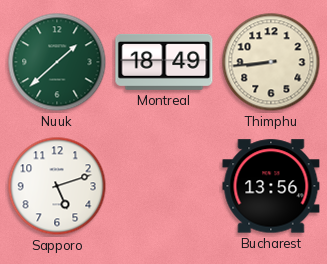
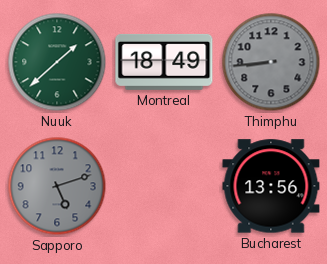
Thimphu dial: cream -> grey
Sapporo dial: white -> grey
